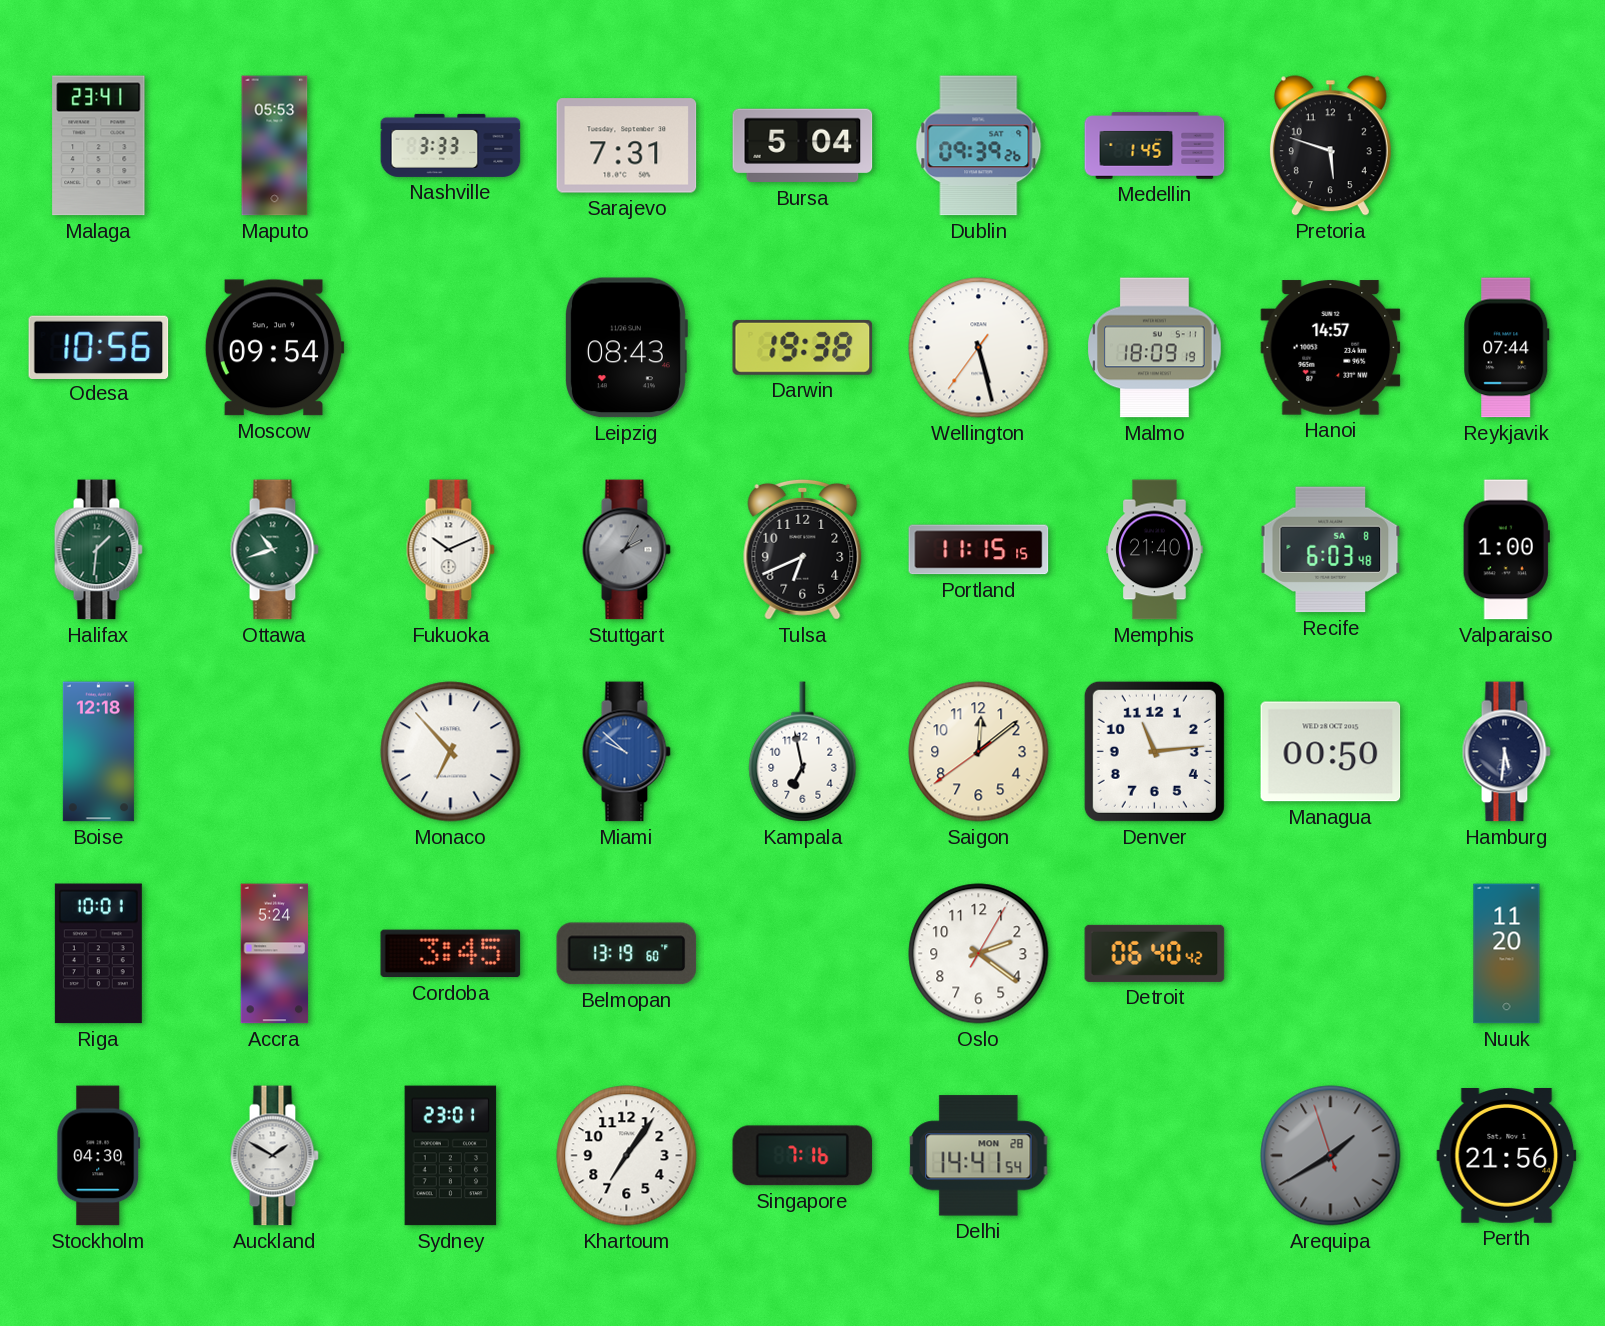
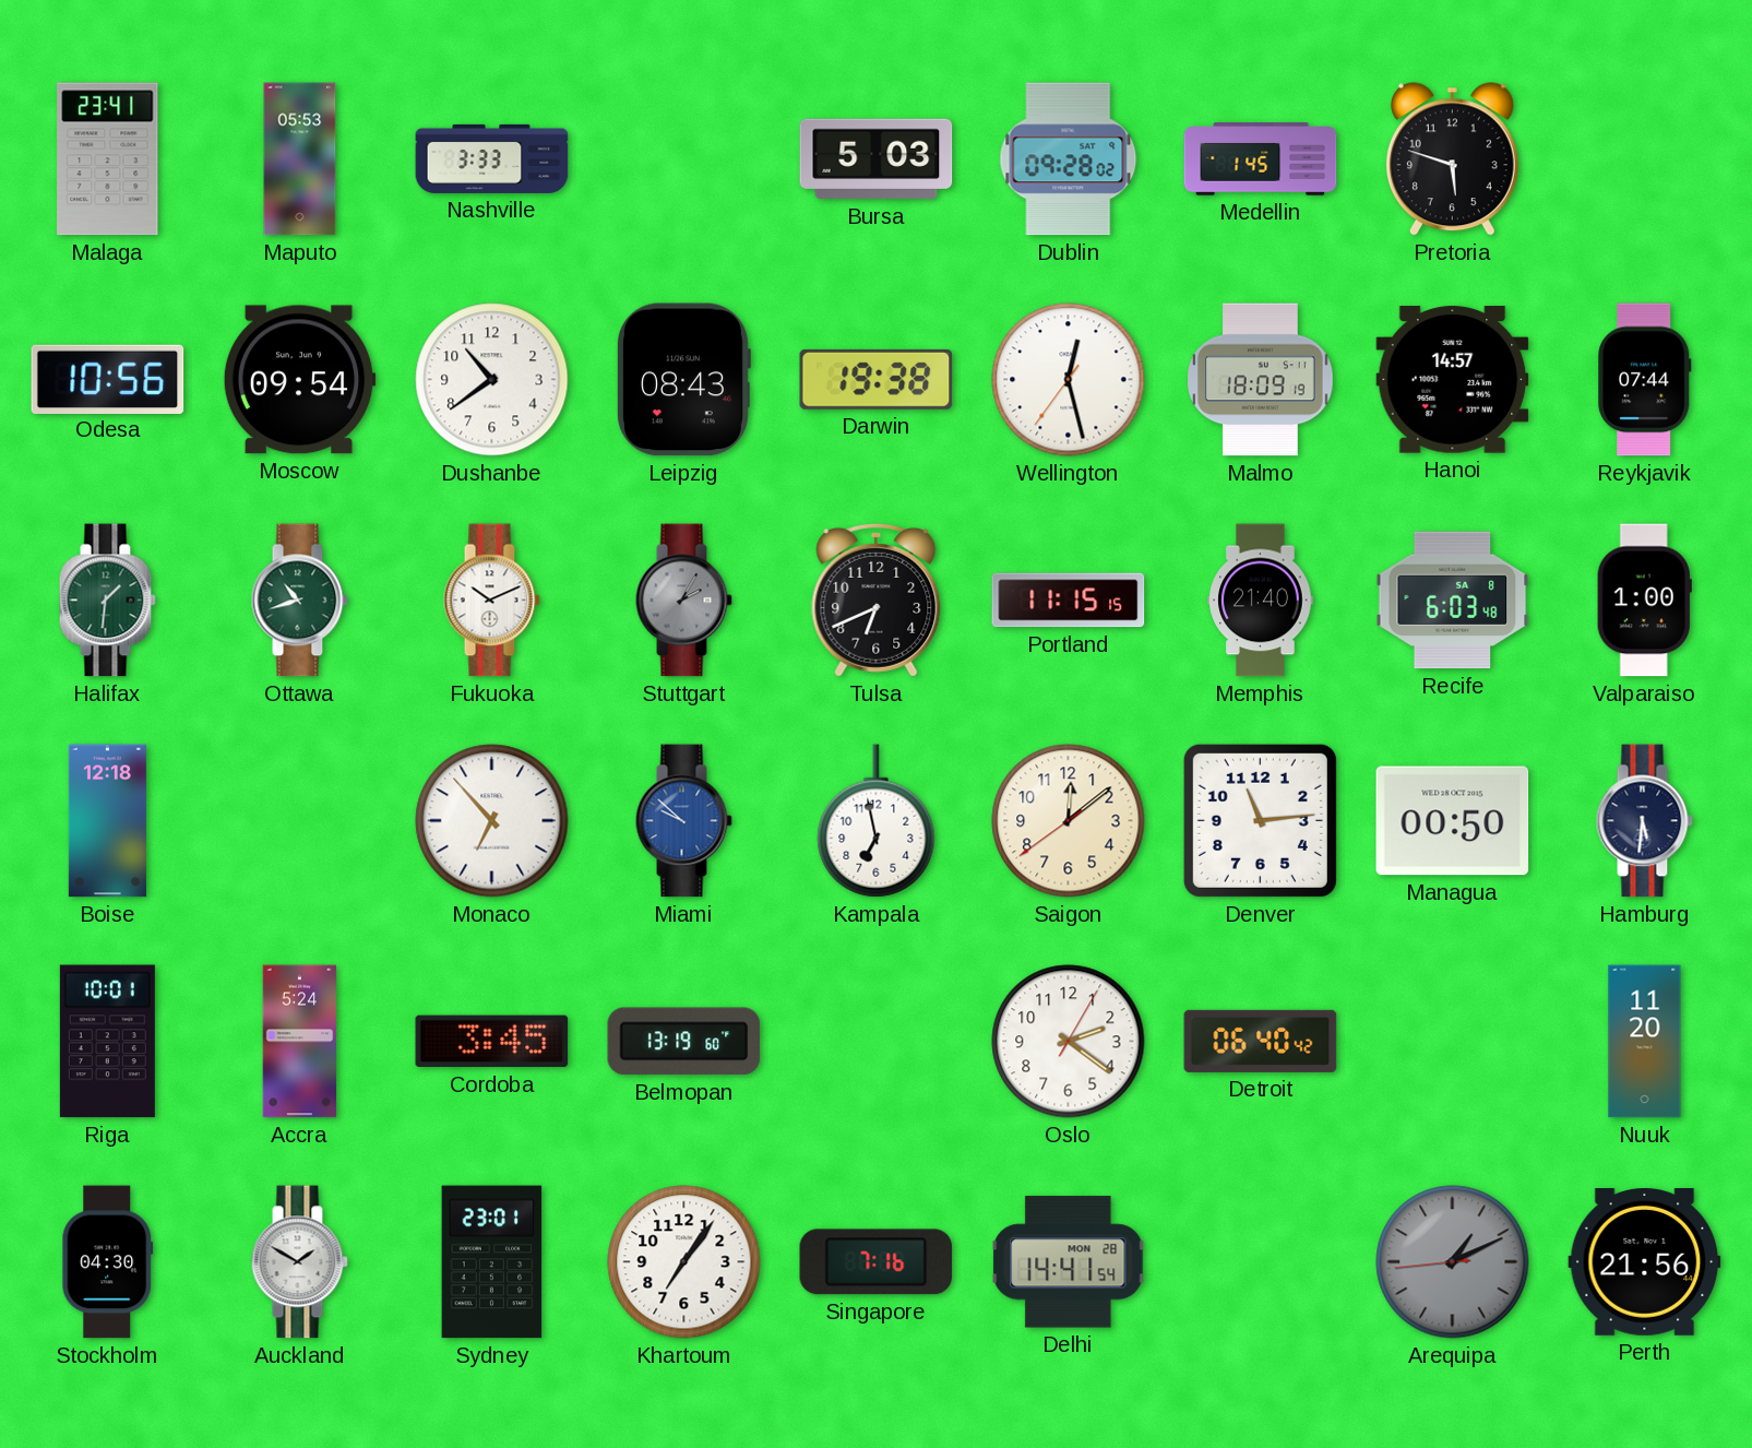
Sarajevo: 7:31 -> none
Bursa: 5:04 -> 5:03
Dublin: 09:39 -> 09:28
Dushanbe: none -> 10:39
Wellington: 5:27 -> 12:27
Arequipa: 1:39 -> 1:10
